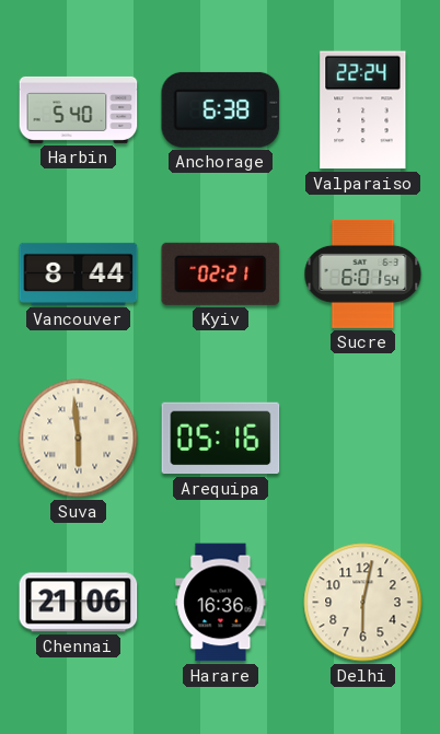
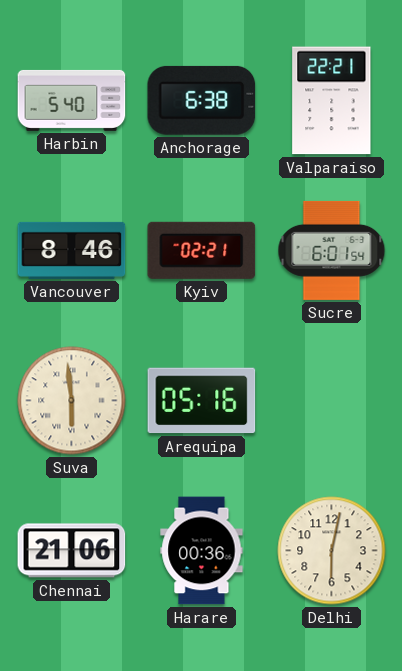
Valparaiso: 22:24 -> 22:21
Vancouver: 8:44 -> 8:46
Harare: 16:36 -> 00:36
